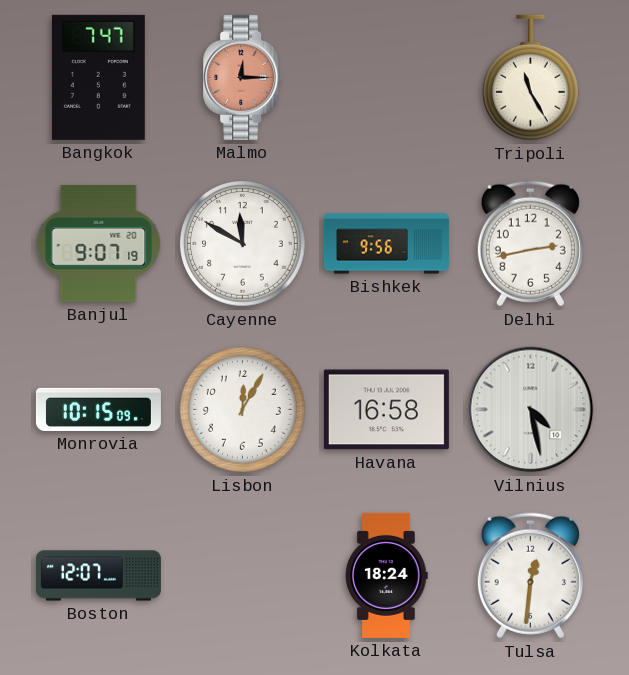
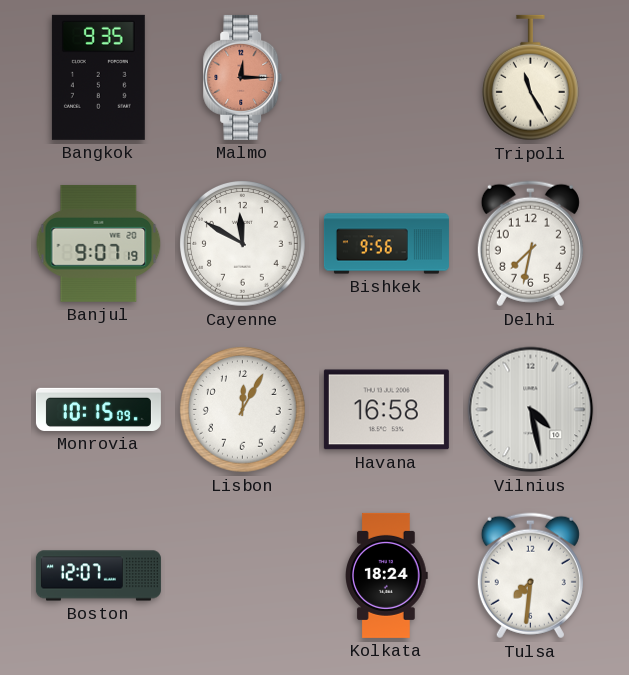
Bangkok: 7:47 -> 9:35
Delhi: 2:43 -> 7:32
Tulsa: 12:31 -> 7:31
